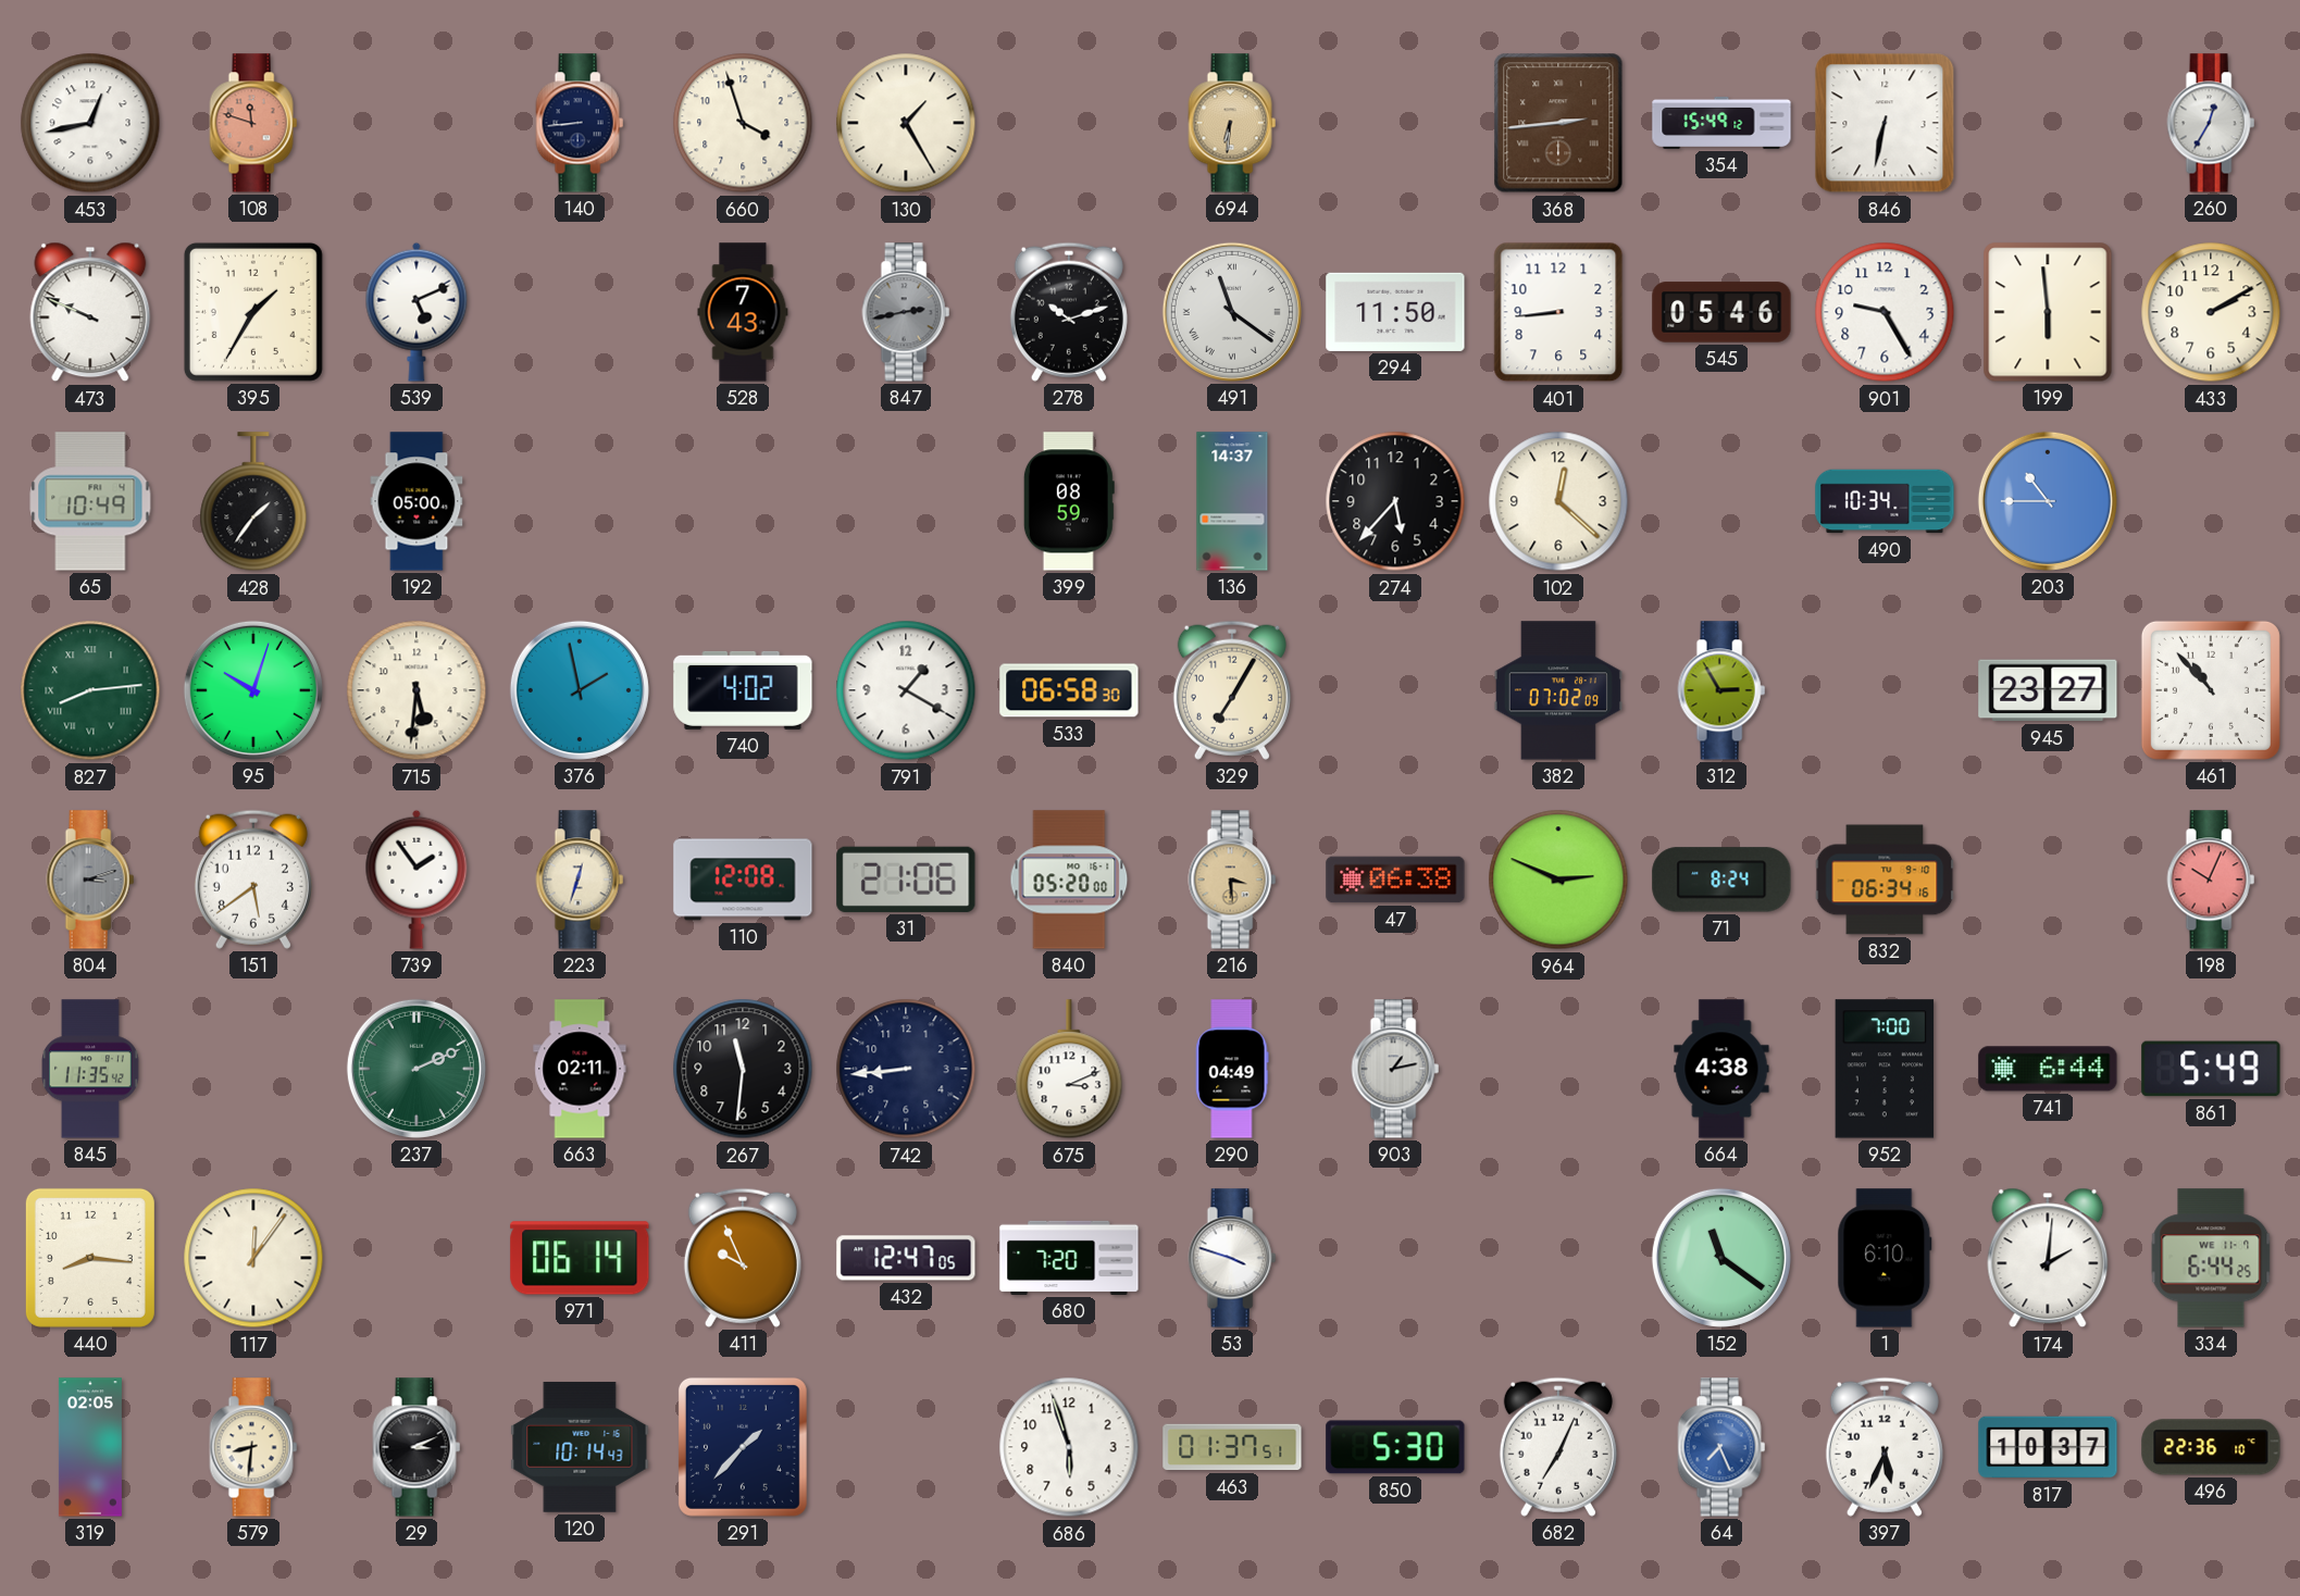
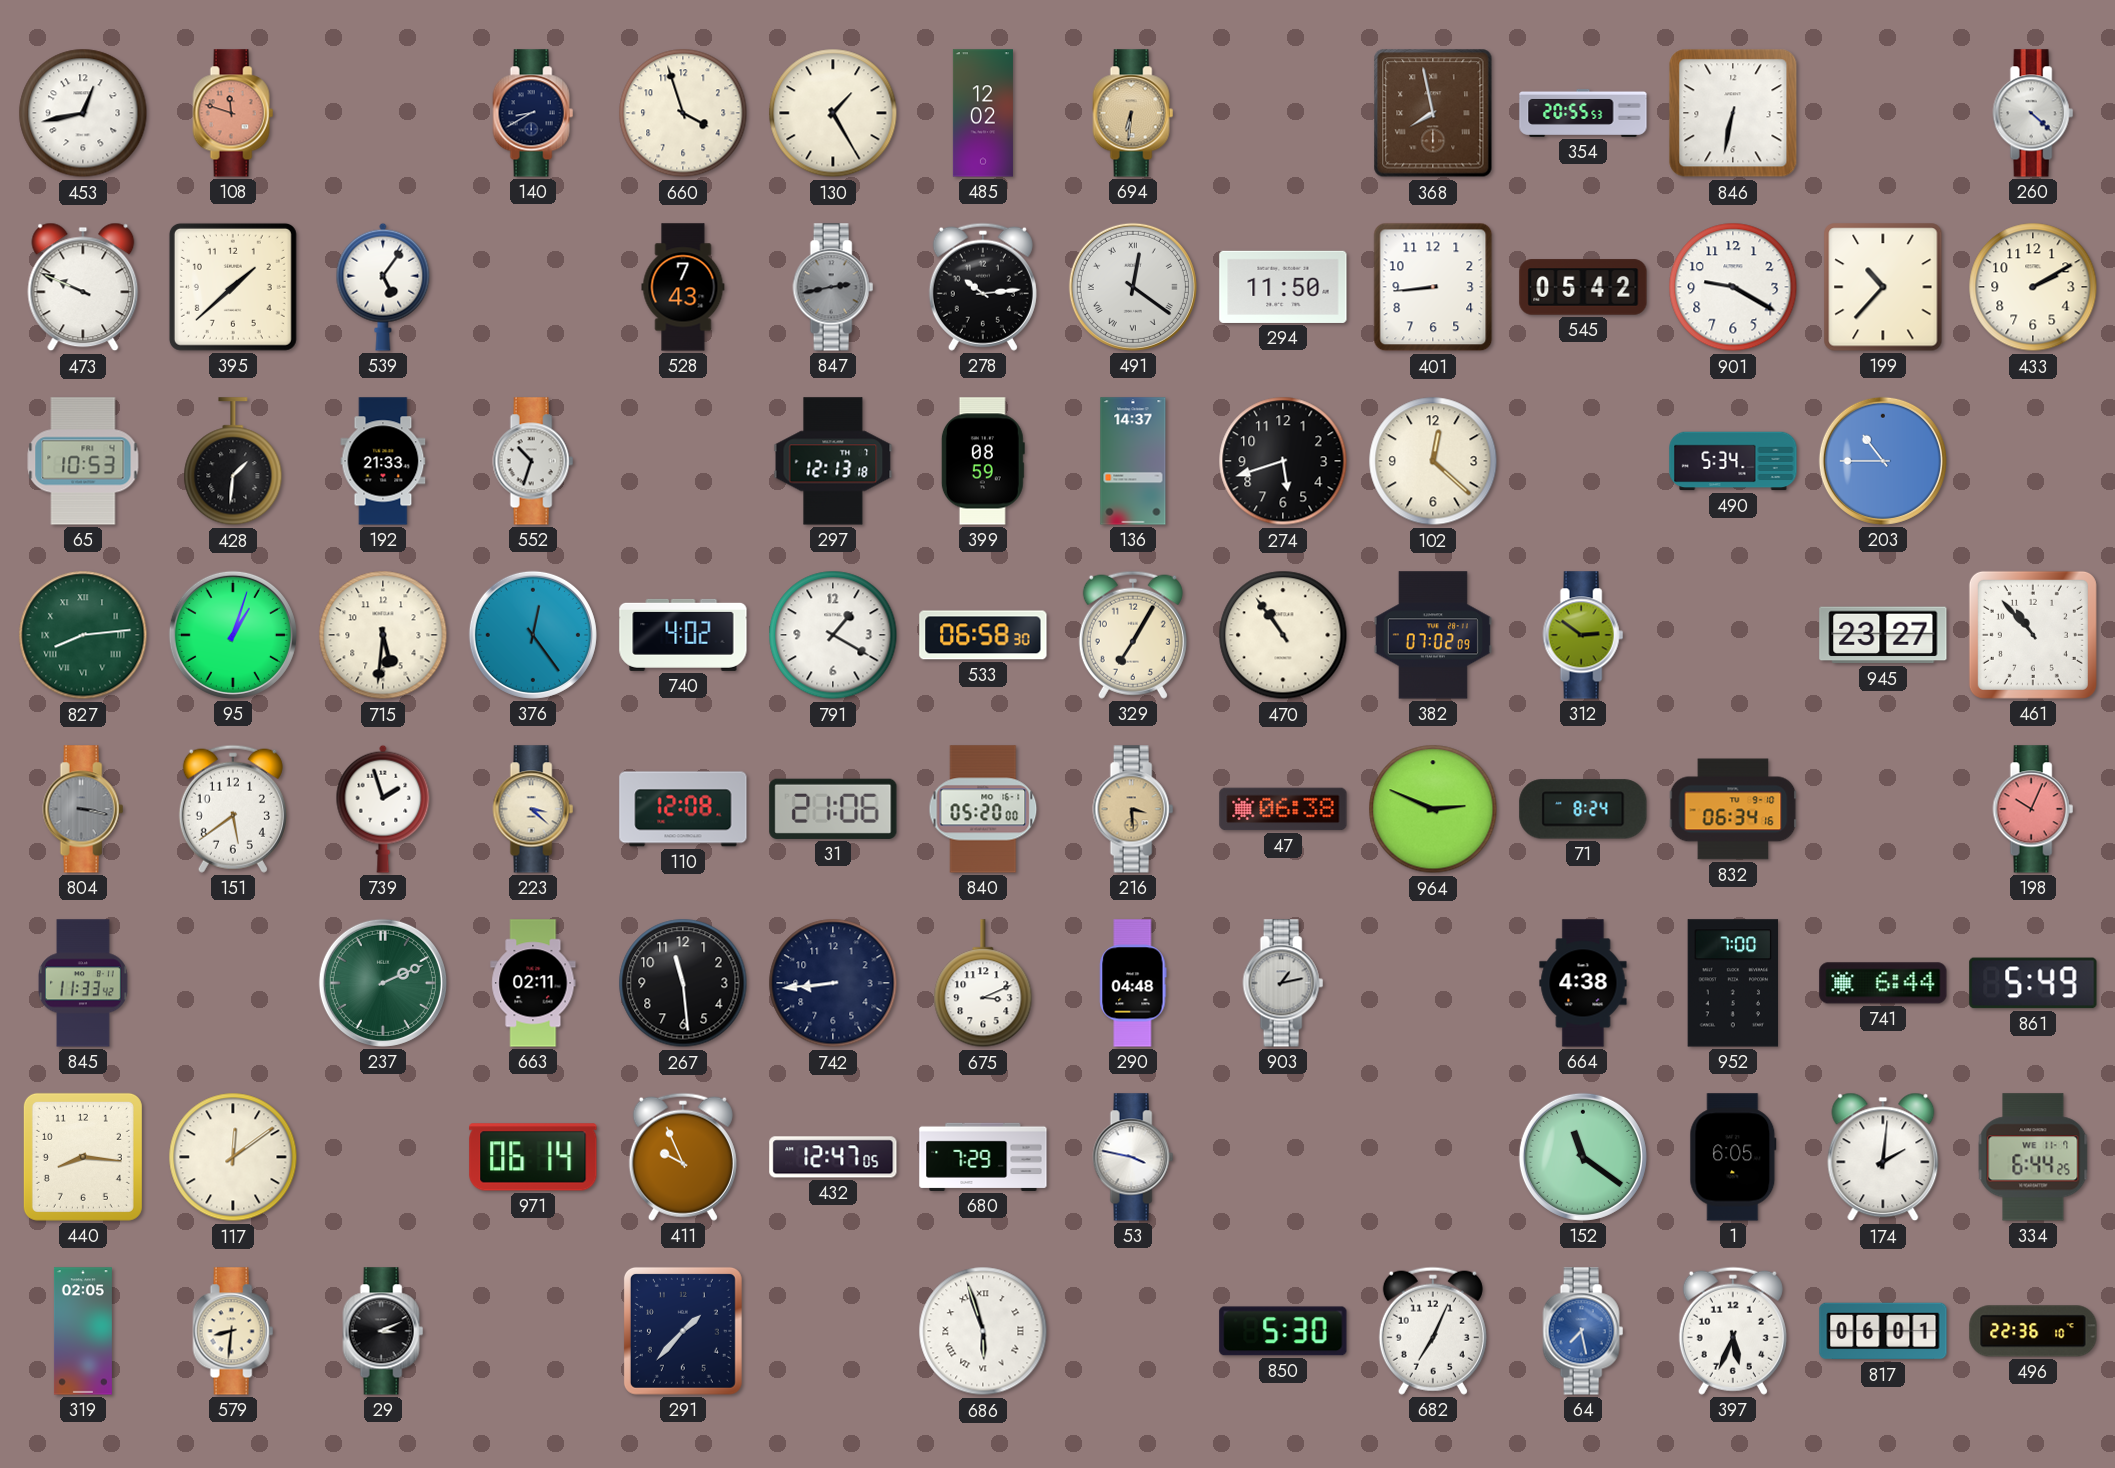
140: 8:44 -> 8:40
485: none -> 12:02
368: 2:44 -> 7:58
354: 15:49 -> 20:55
260: 12:35 -> 4:22
395: 1:35 -> 1:38
539: 5:11 -> 5:06
278: 10:12 -> 10:14
491: 11:21 -> 12:21
545: 05:46 -> 05:42
901: 9:25 -> 9:20
199: 5:59 -> 10:37
65: 10:49 -> 10:53
428: 1:36 -> 1:31
192: 05:00 -> 21:33
552: none -> 10:33
297: none -> 12:13
274: 5:37 -> 5:42
490: 10:34 -> 5:34
95: 10:03 -> 1:03
376: 1:58 -> 12:24
470: none -> 10:54
312: 2:55 -> 2:51
804: 3:12 -> 3:17
739: 1:54 -> 1:57
223: 12:33 -> 3:22
845: 11:35 -> 11:33
267: 11:31 -> 11:29
290: 04:49 -> 04:48
117: 12:06 -> 12:09
680: 7:20 -> 7:29
53: 3:48 -> 3:47
1: 6:10 -> 6:05
120: 10:14 -> none
686 numerals: Arabic -> Roman
463: 01:37 -> none
64: 7:26 -> 7:28
817: 10:37 -> 06:01
